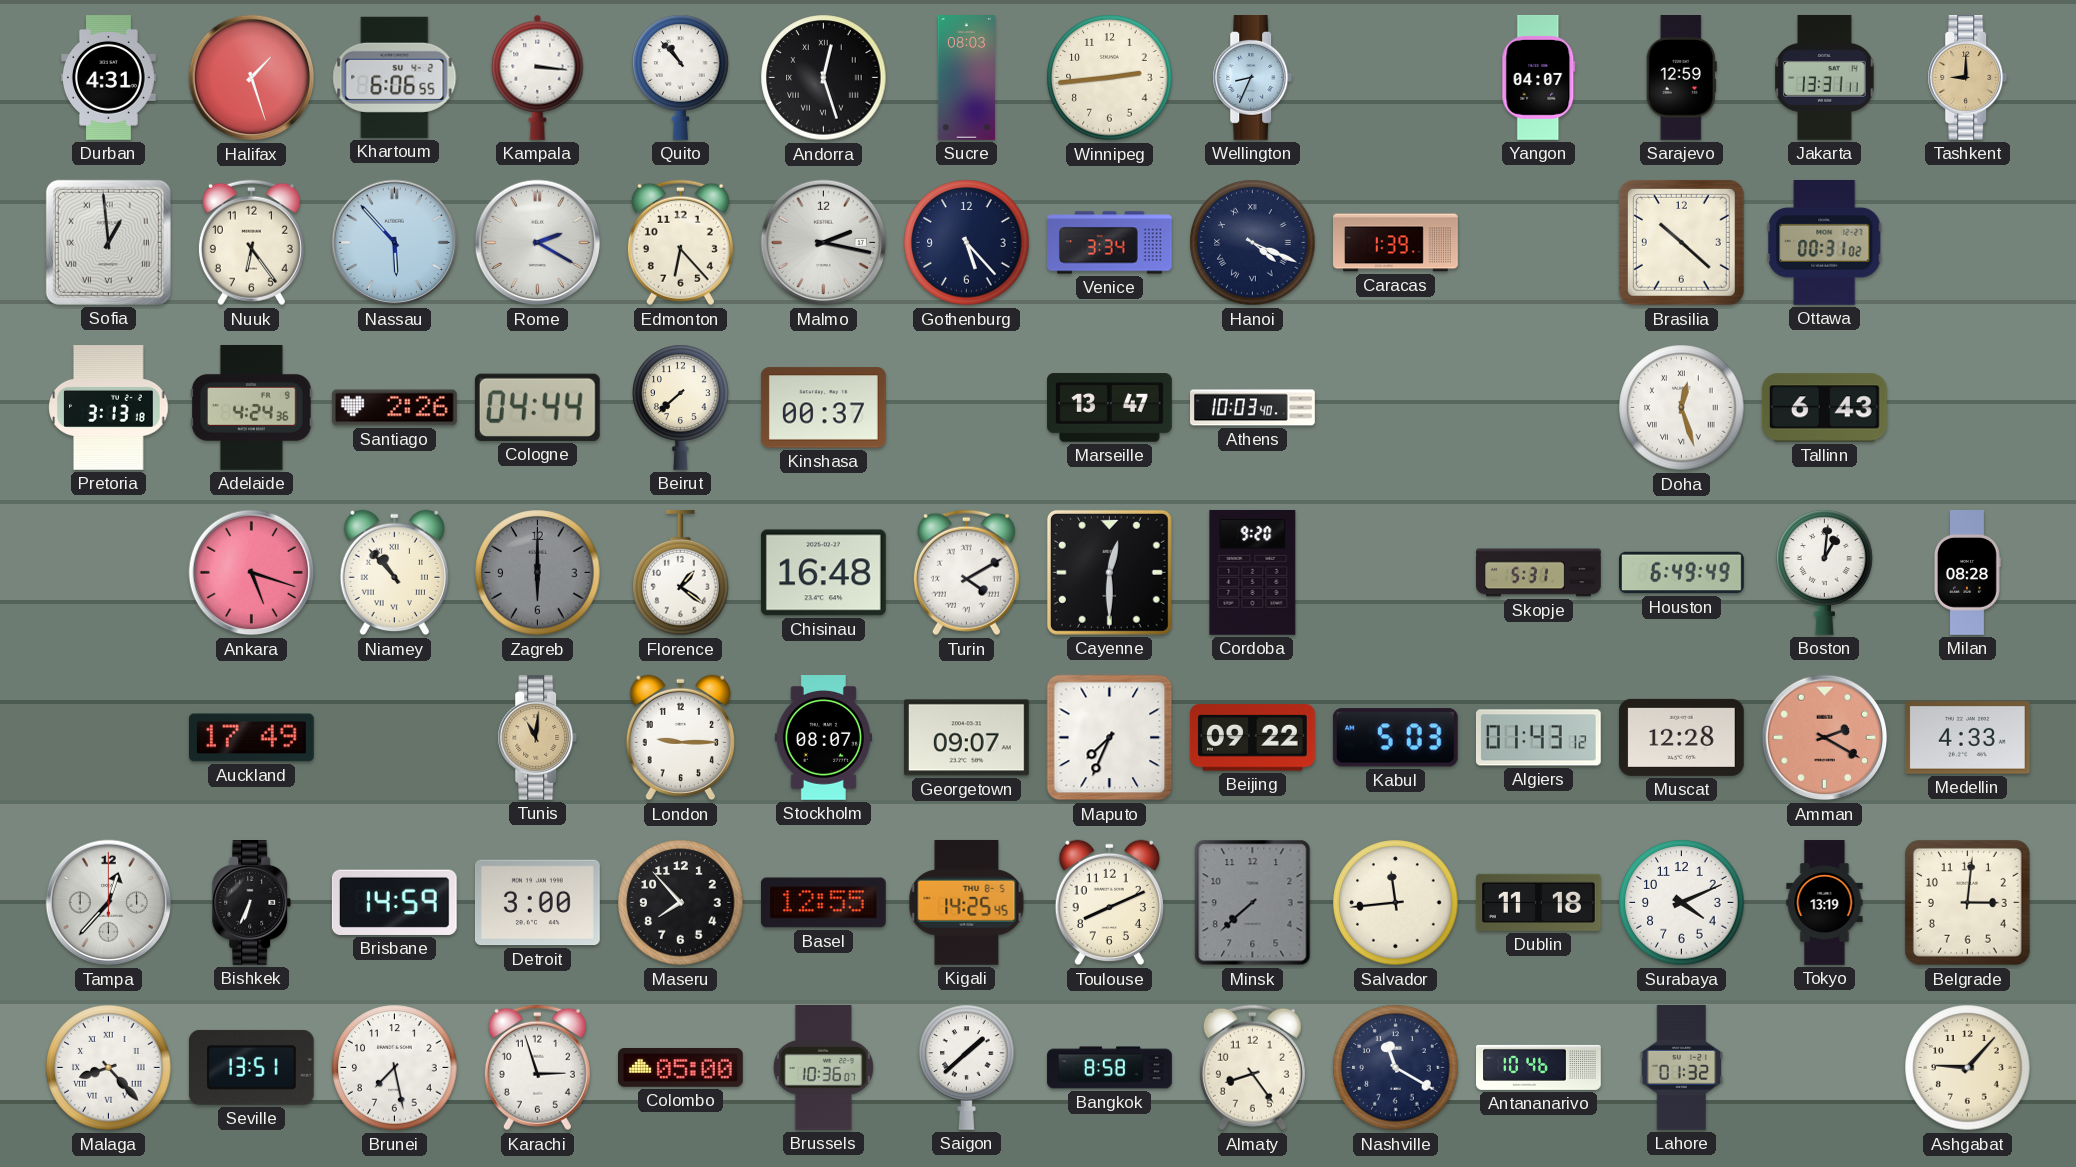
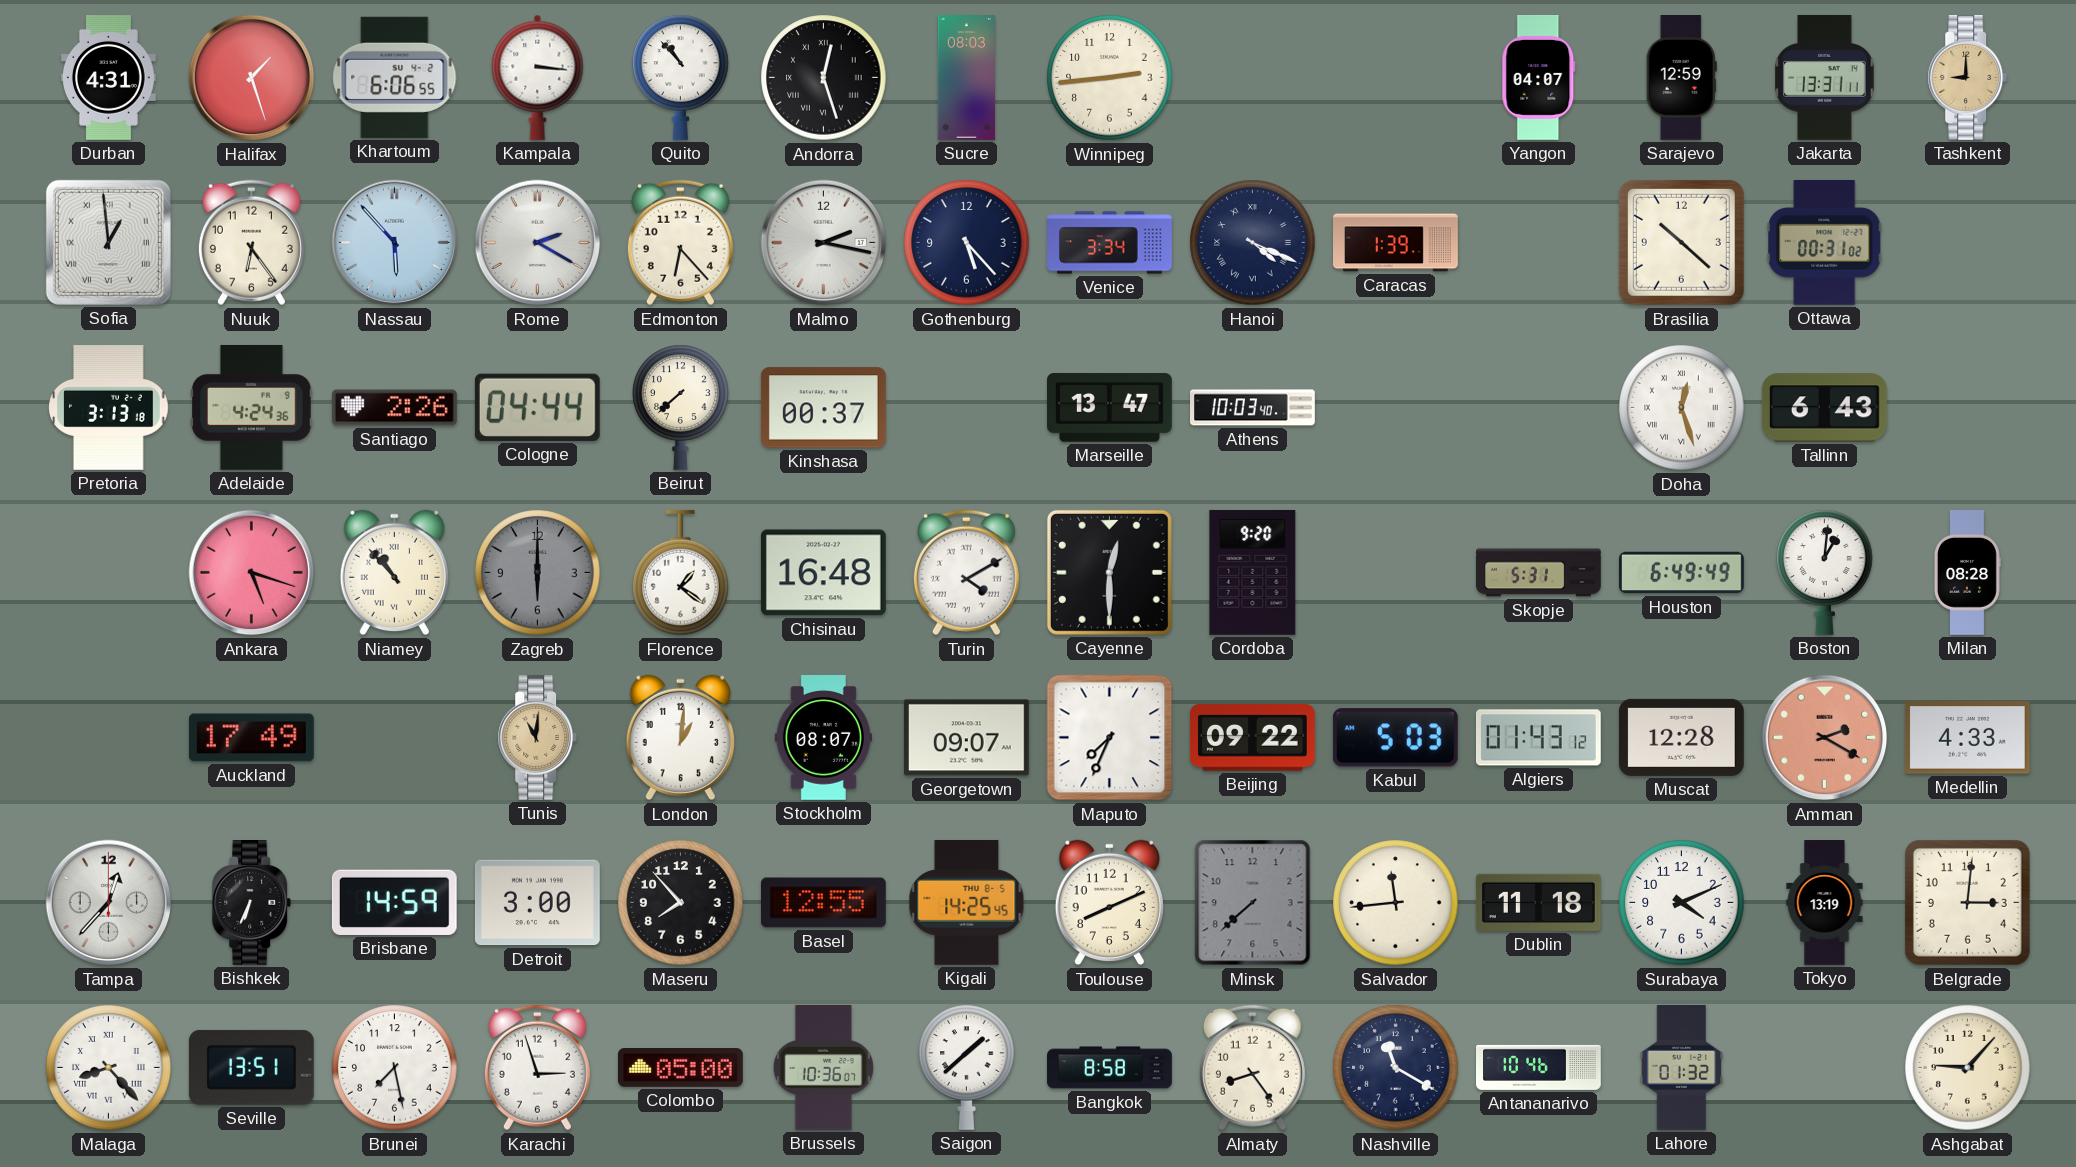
Wellington: 8:34 -> none
London: 9:15 -> 1:01
